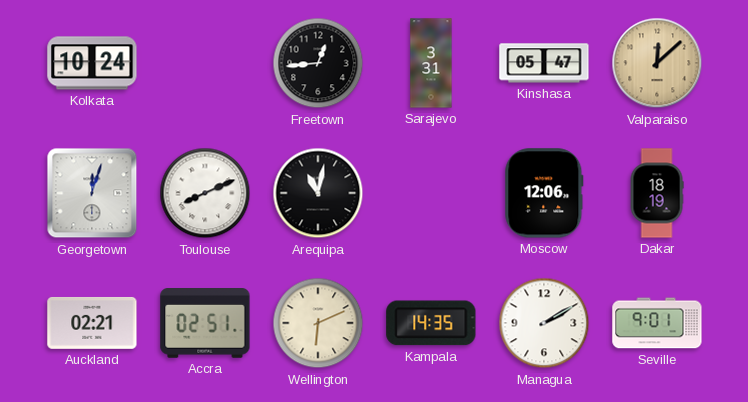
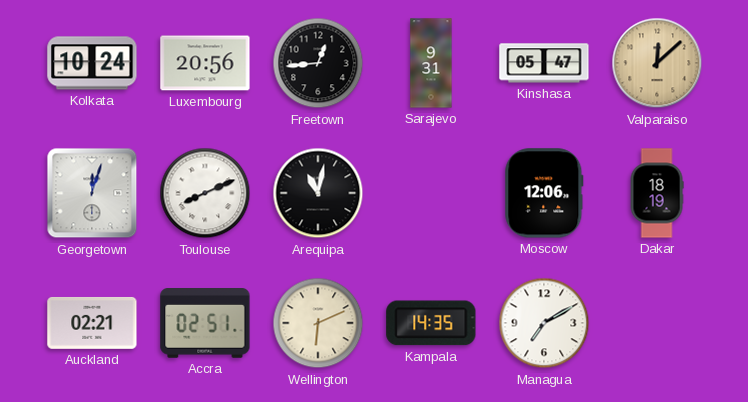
Luxembourg: none -> 20:56
Sarajevo: 3:31 -> 9:31
Managua: 2:10 -> 7:10
Seville: 9:01 -> none
